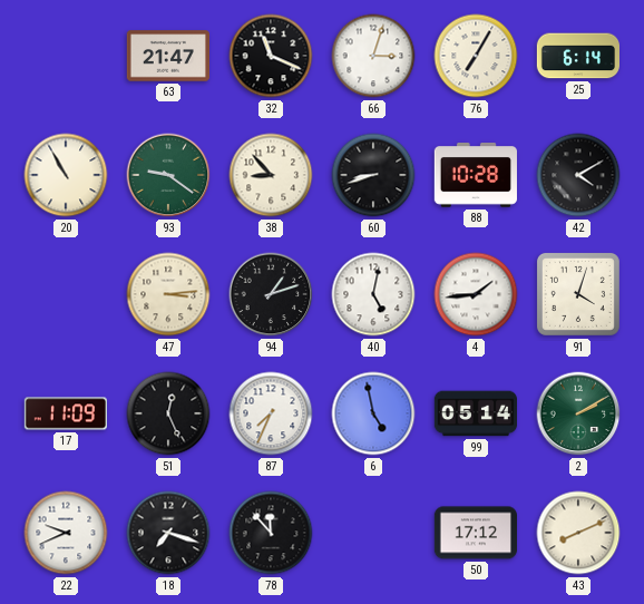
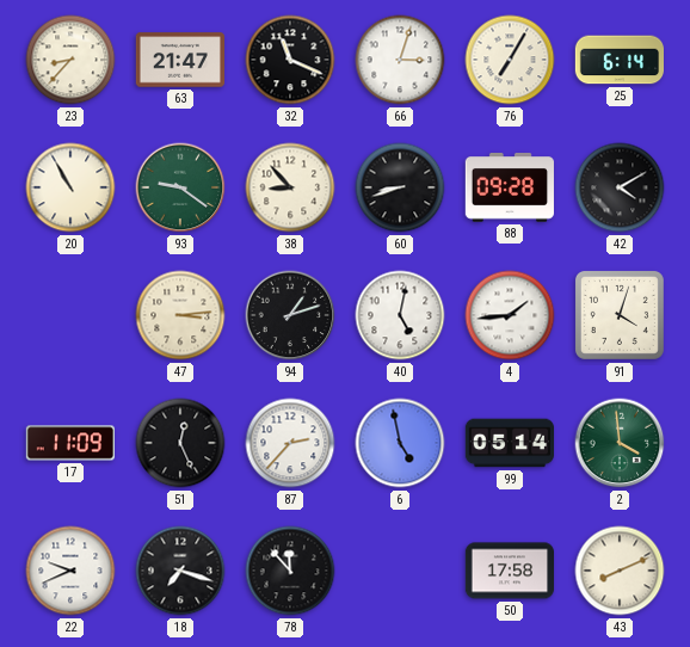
23: none -> 8:37
88: 10:28 -> 09:28
87: 7:34 -> 2:37
2: 2:10 -> 3:59
50: 17:12 -> 17:58
